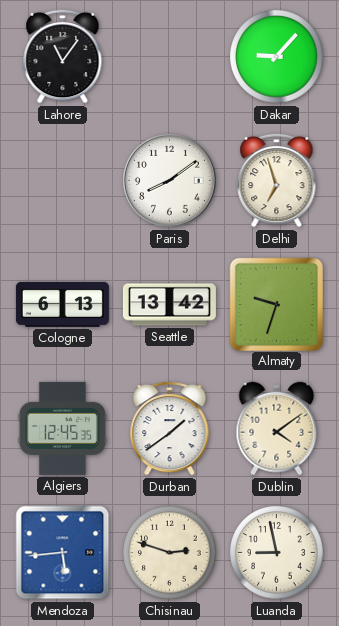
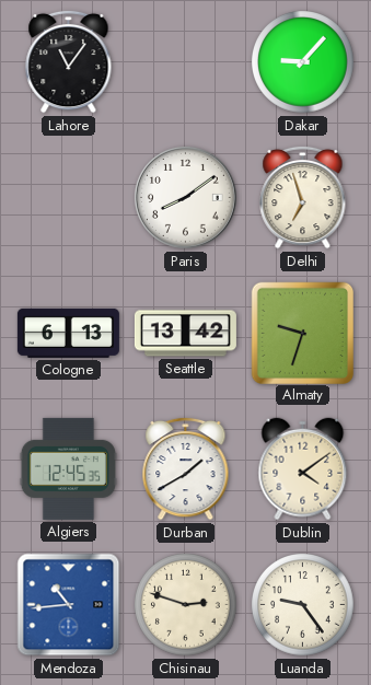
Durban: 1:39 -> 1:40
Mendoza: 5:44 -> 10:44
Luanda: 8:58 -> 9:24
